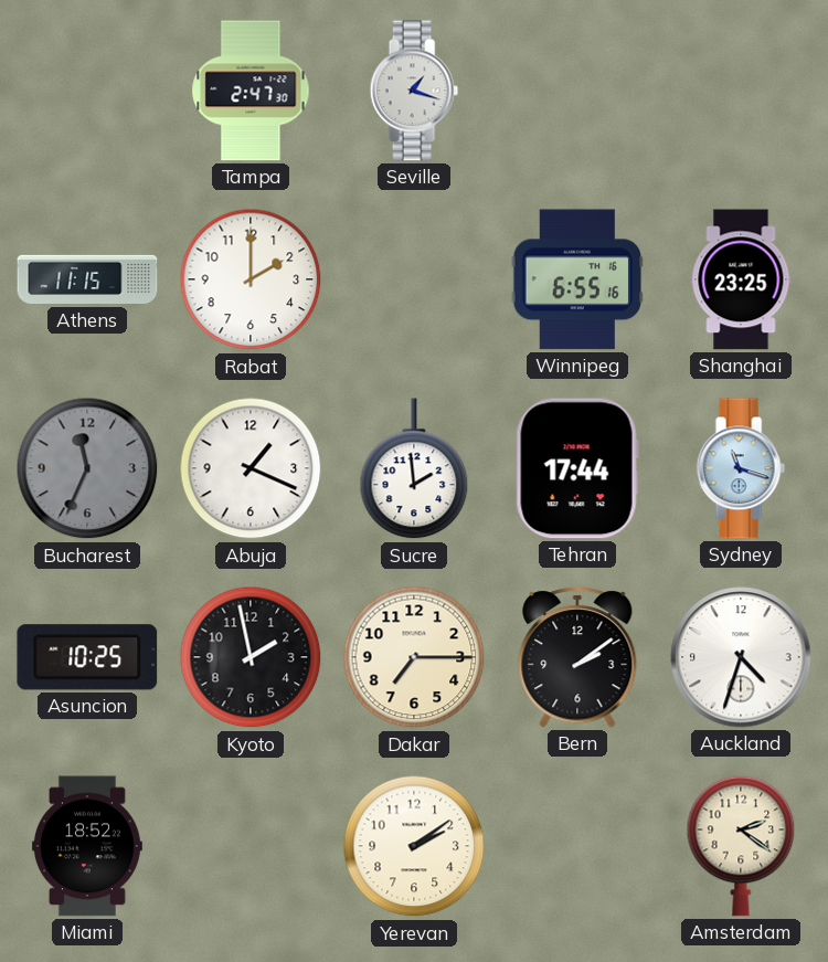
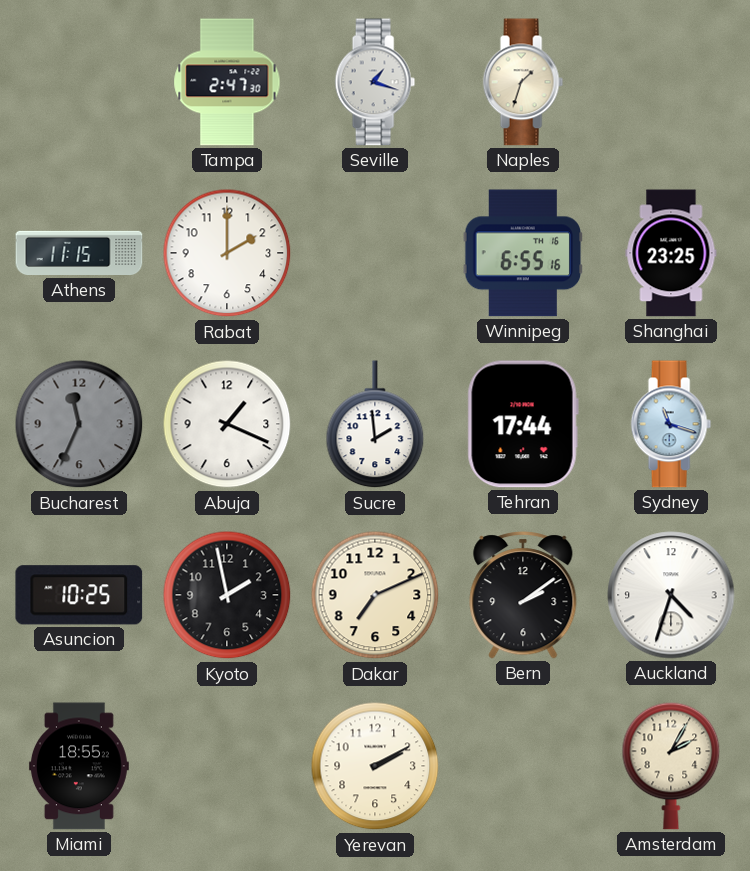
Naples: none -> 1:33
Dakar: 7:15 -> 7:11
Miami: 18:52 -> 18:55
Yerevan: 2:09 -> 2:10
Amsterdam: 2:21 -> 2:05
